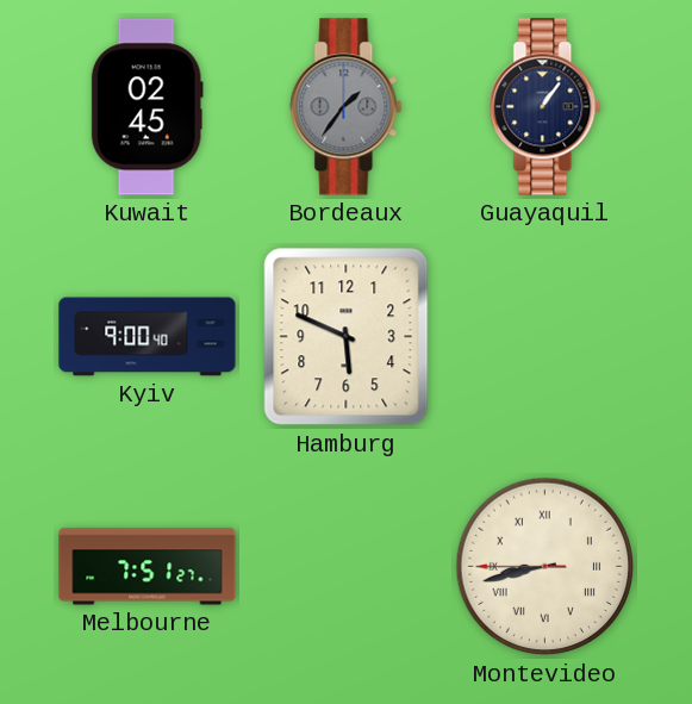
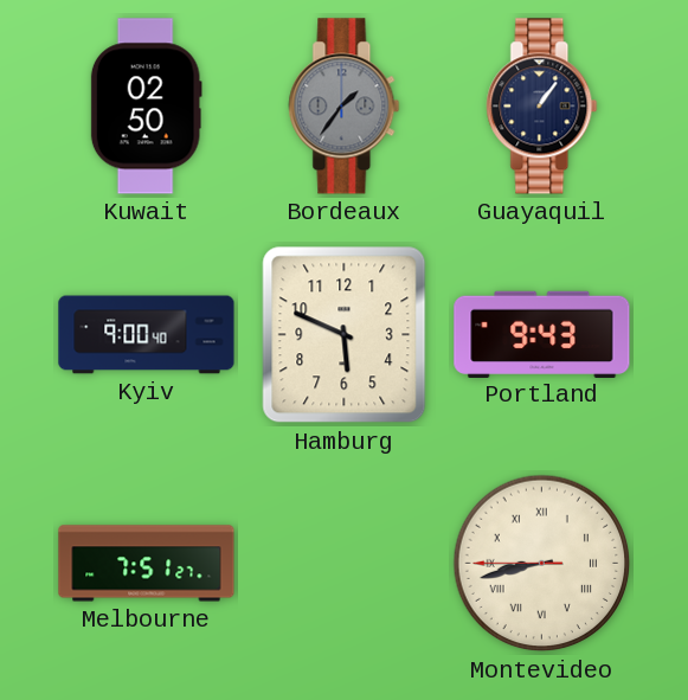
Kuwait: 02:45 -> 02:50
Portland: none -> 9:43
